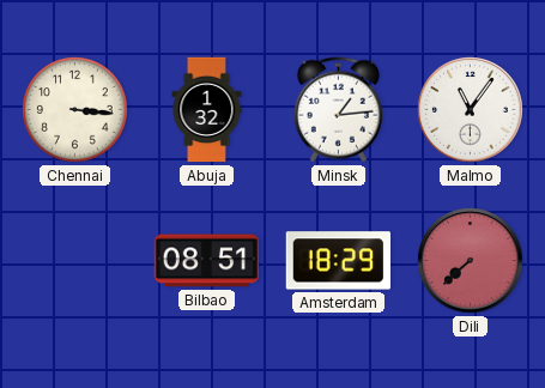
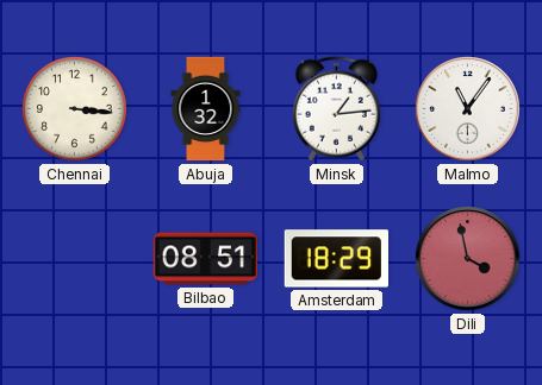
Dili: 7:38 -> 3:58
